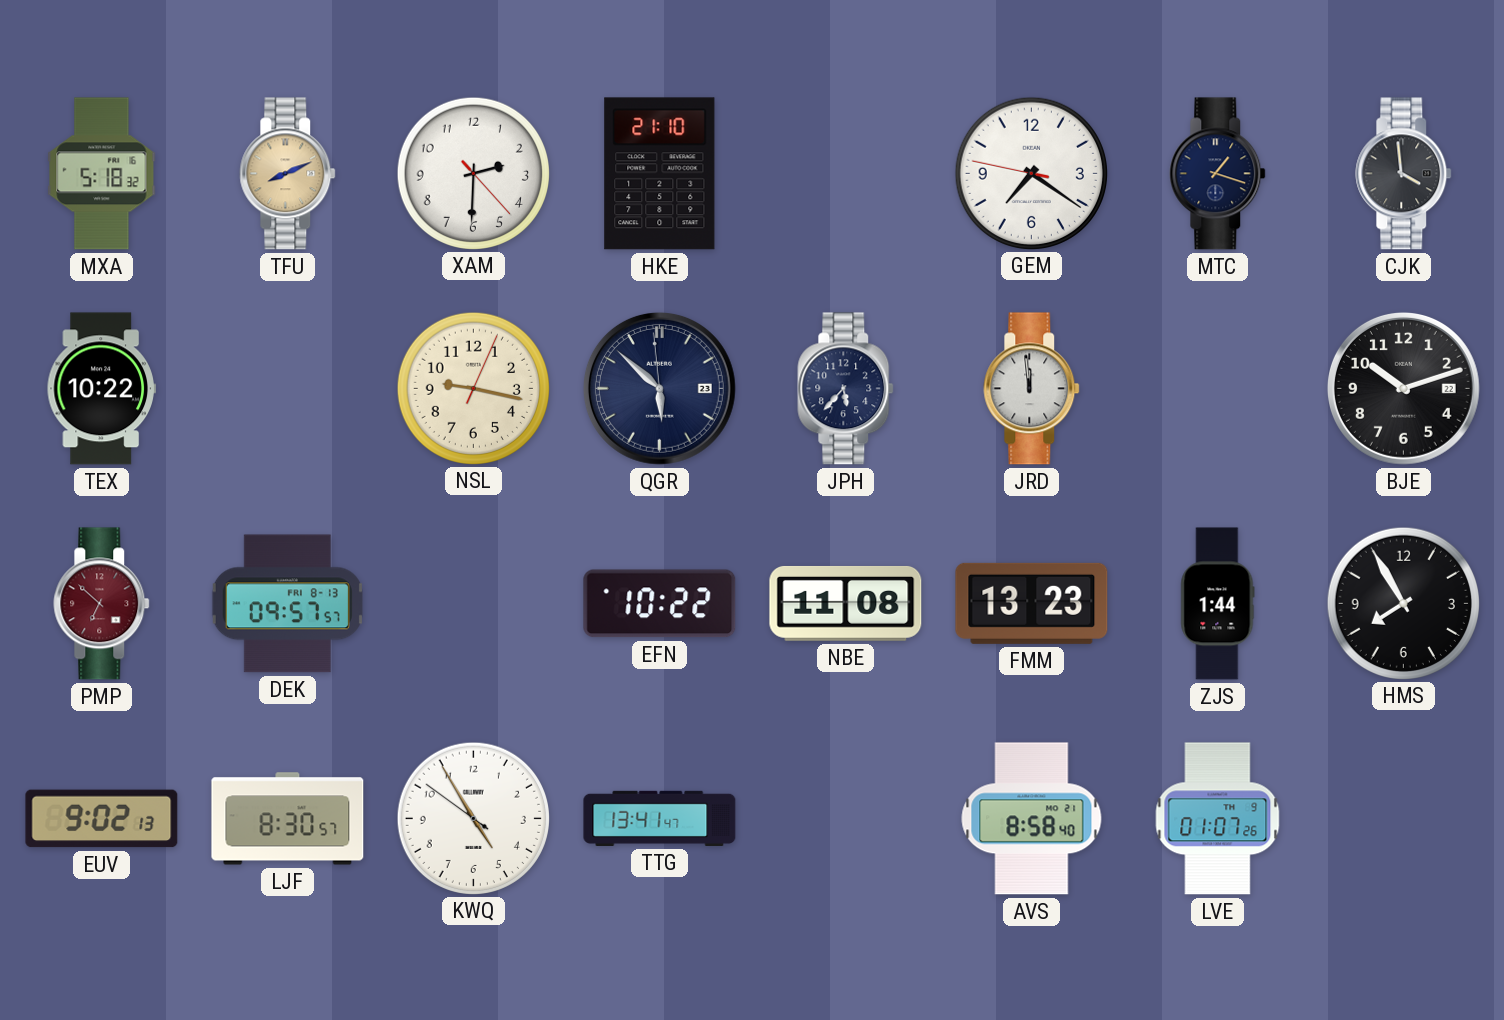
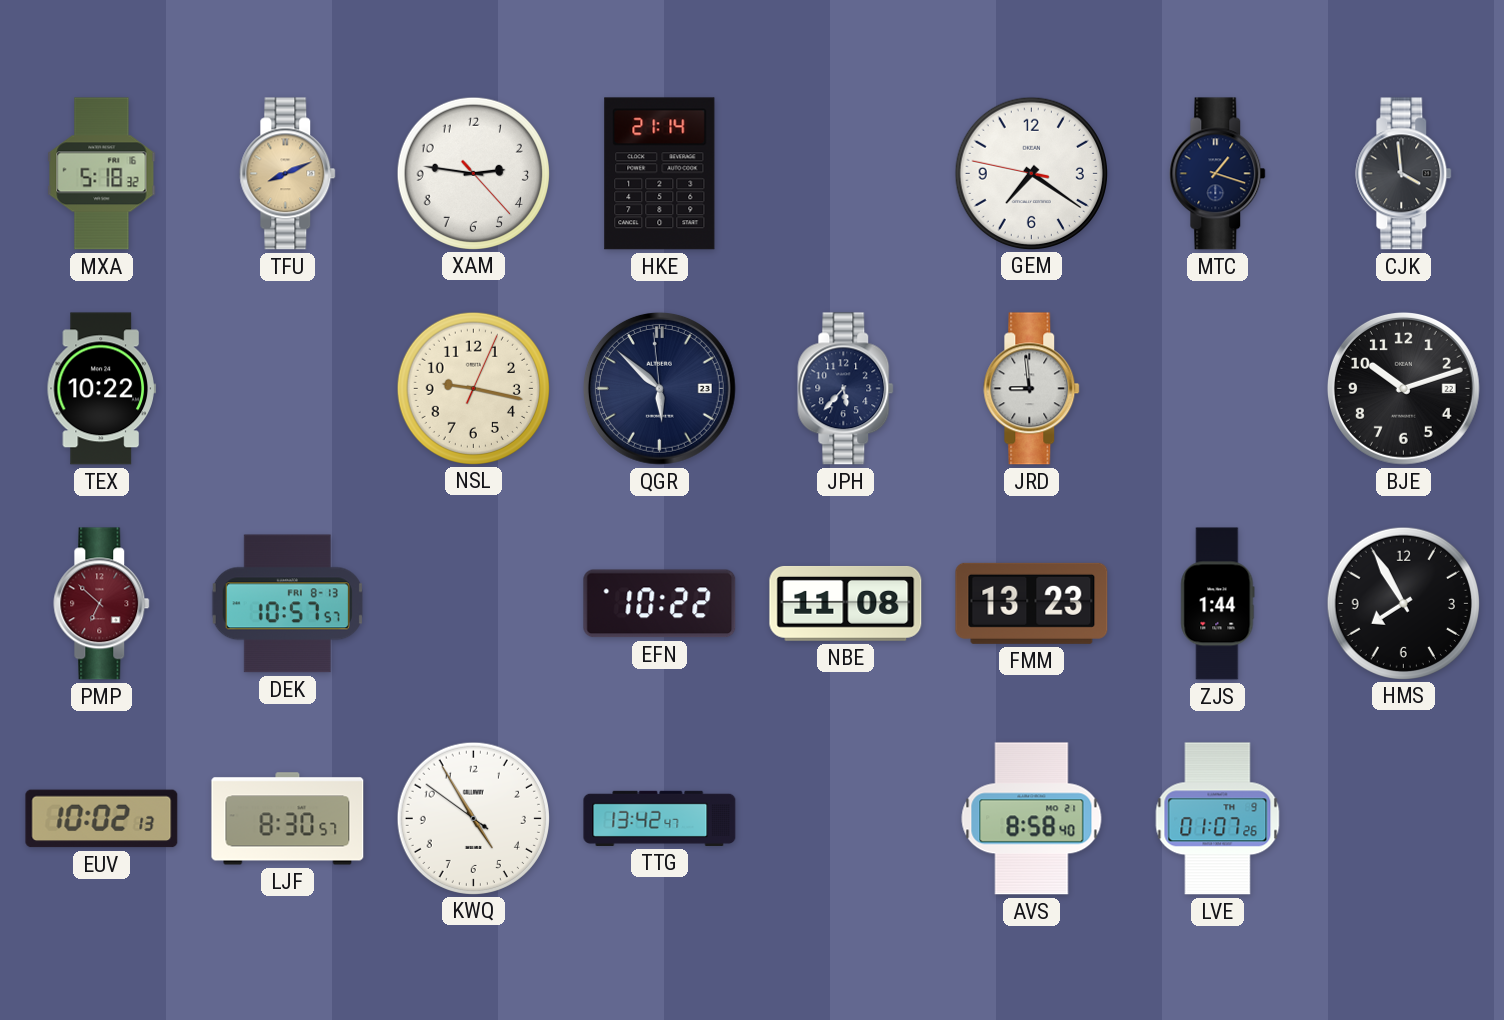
XAM: 2:30 -> 2:46
HKE: 21:10 -> 21:14
JRD: 11:59 -> 8:59
DEK: 09:57 -> 10:57
EUV: 9:02 -> 10:02
TTG: 13:41 -> 13:42
